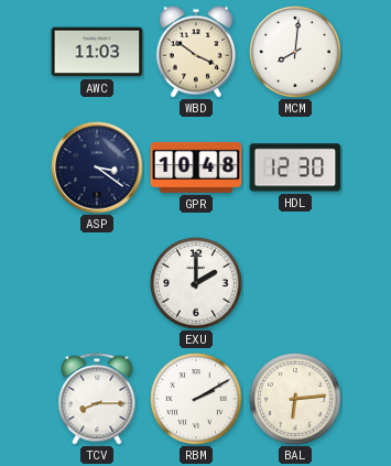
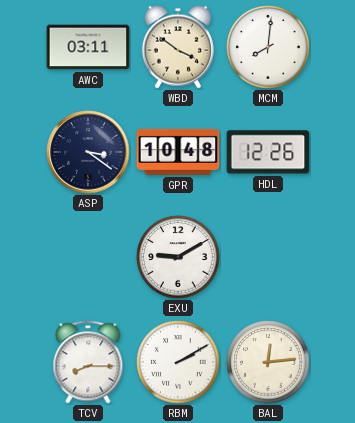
AWC: 11:03 -> 03:11
HDL: 12:30 -> 12:26
EXU: 2:00 -> 9:10
BAL: 6:14 -> 12:14
